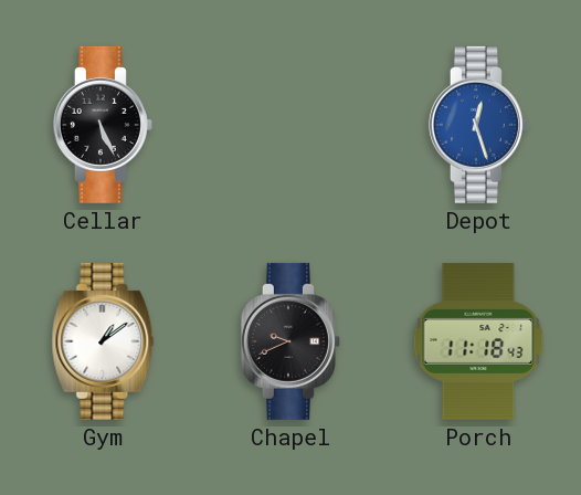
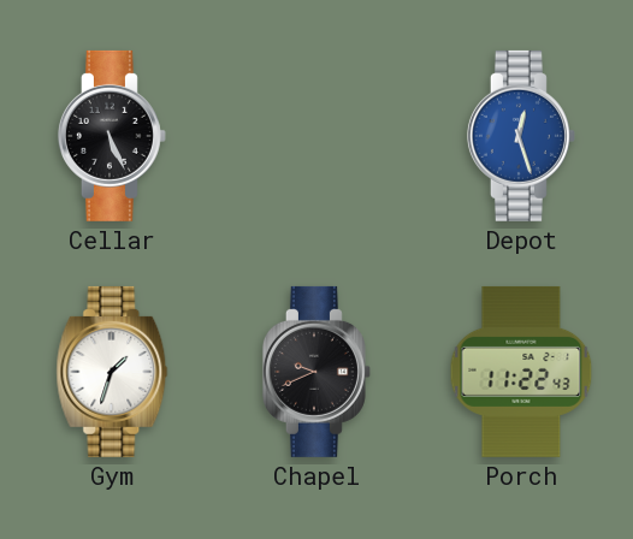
Gym: 1:09 -> 1:33
Porch: 11:18 -> 11:22
